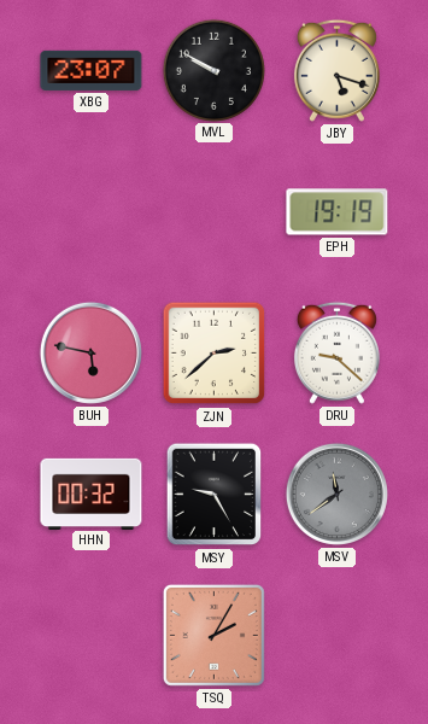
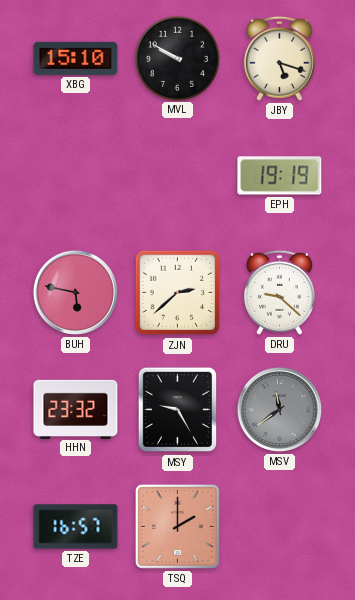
XBG: 23:07 -> 15:10
HHN: 00:32 -> 23:32
TZE: none -> 16:57
TSQ: 2:05 -> 2:00
